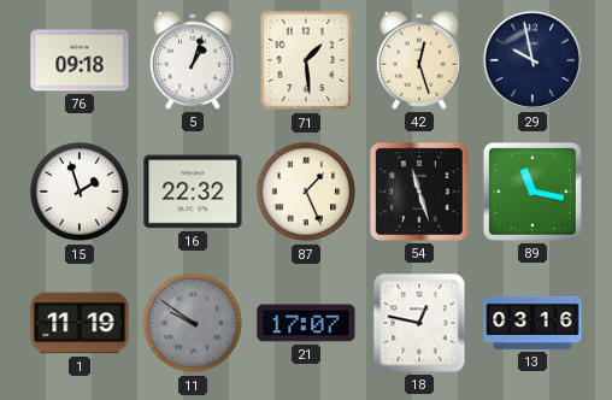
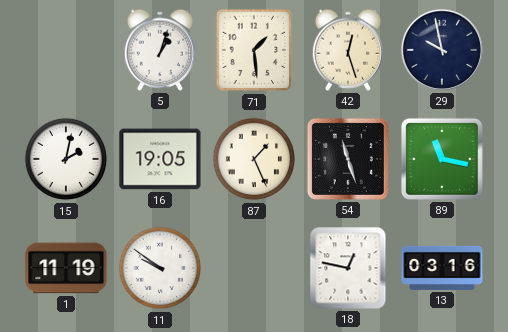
76: 09:18 -> none
15: 1:57 -> 2:02
16: 22:32 -> 19:05
11 dial: grey -> white
21: 17:07 -> none
